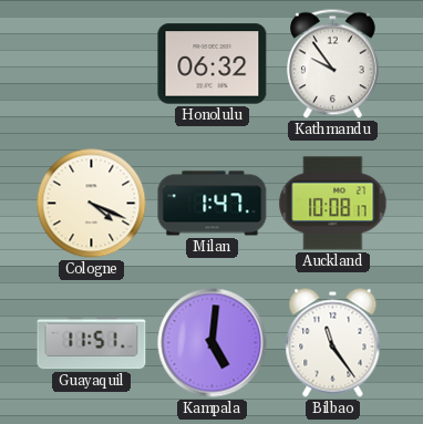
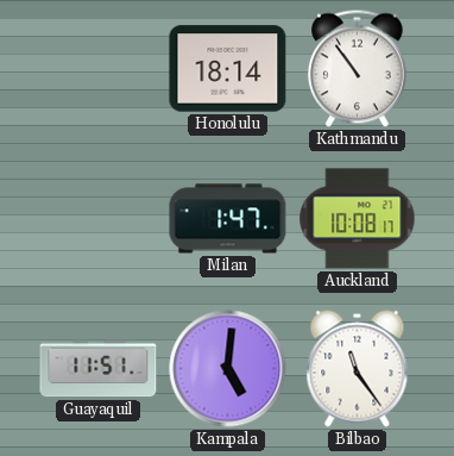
Honolulu: 06:32 -> 18:14
Kathmandu: 9:54 -> 10:54
Cologne: 4:19 -> none
